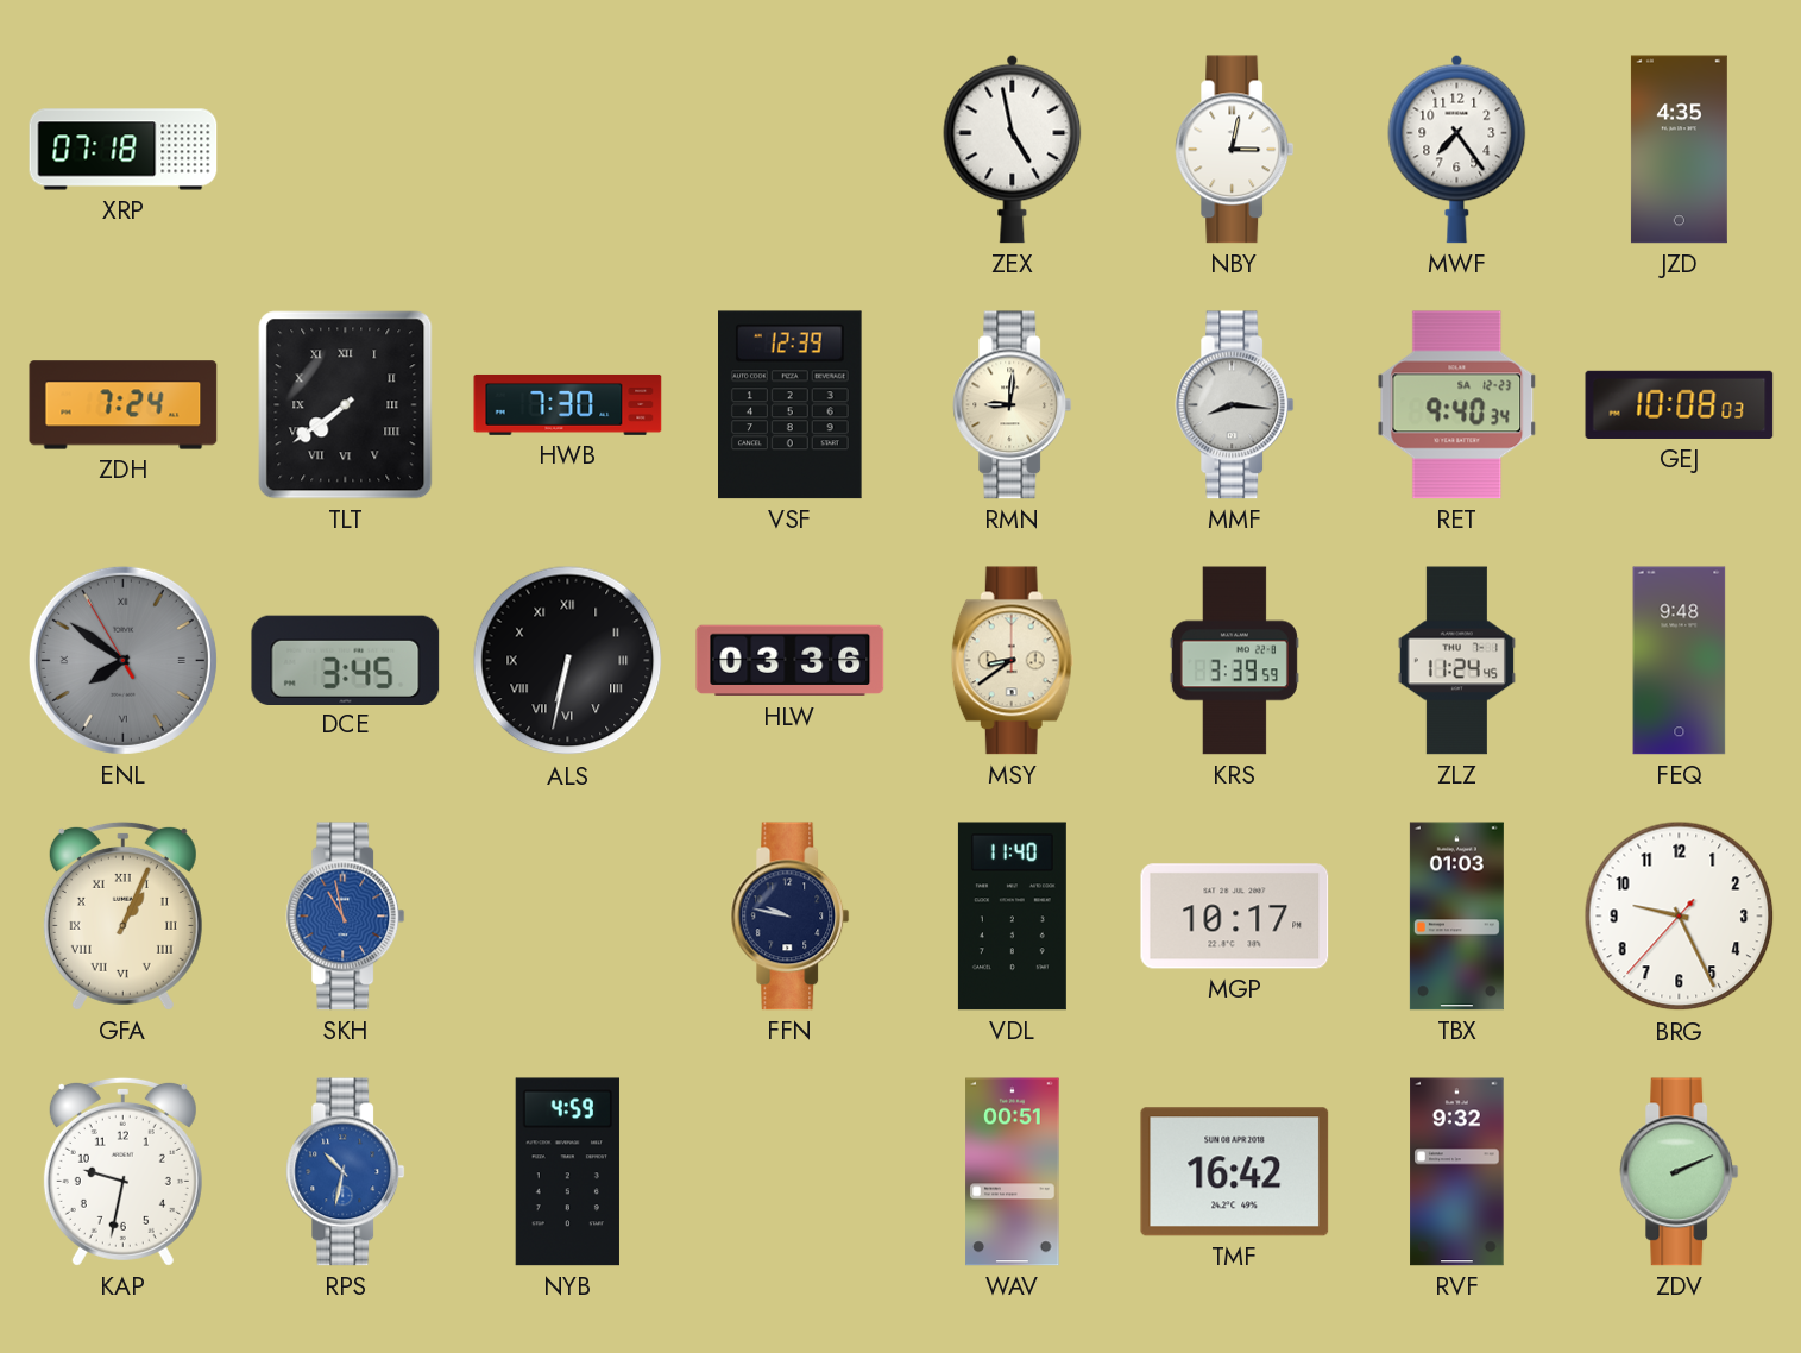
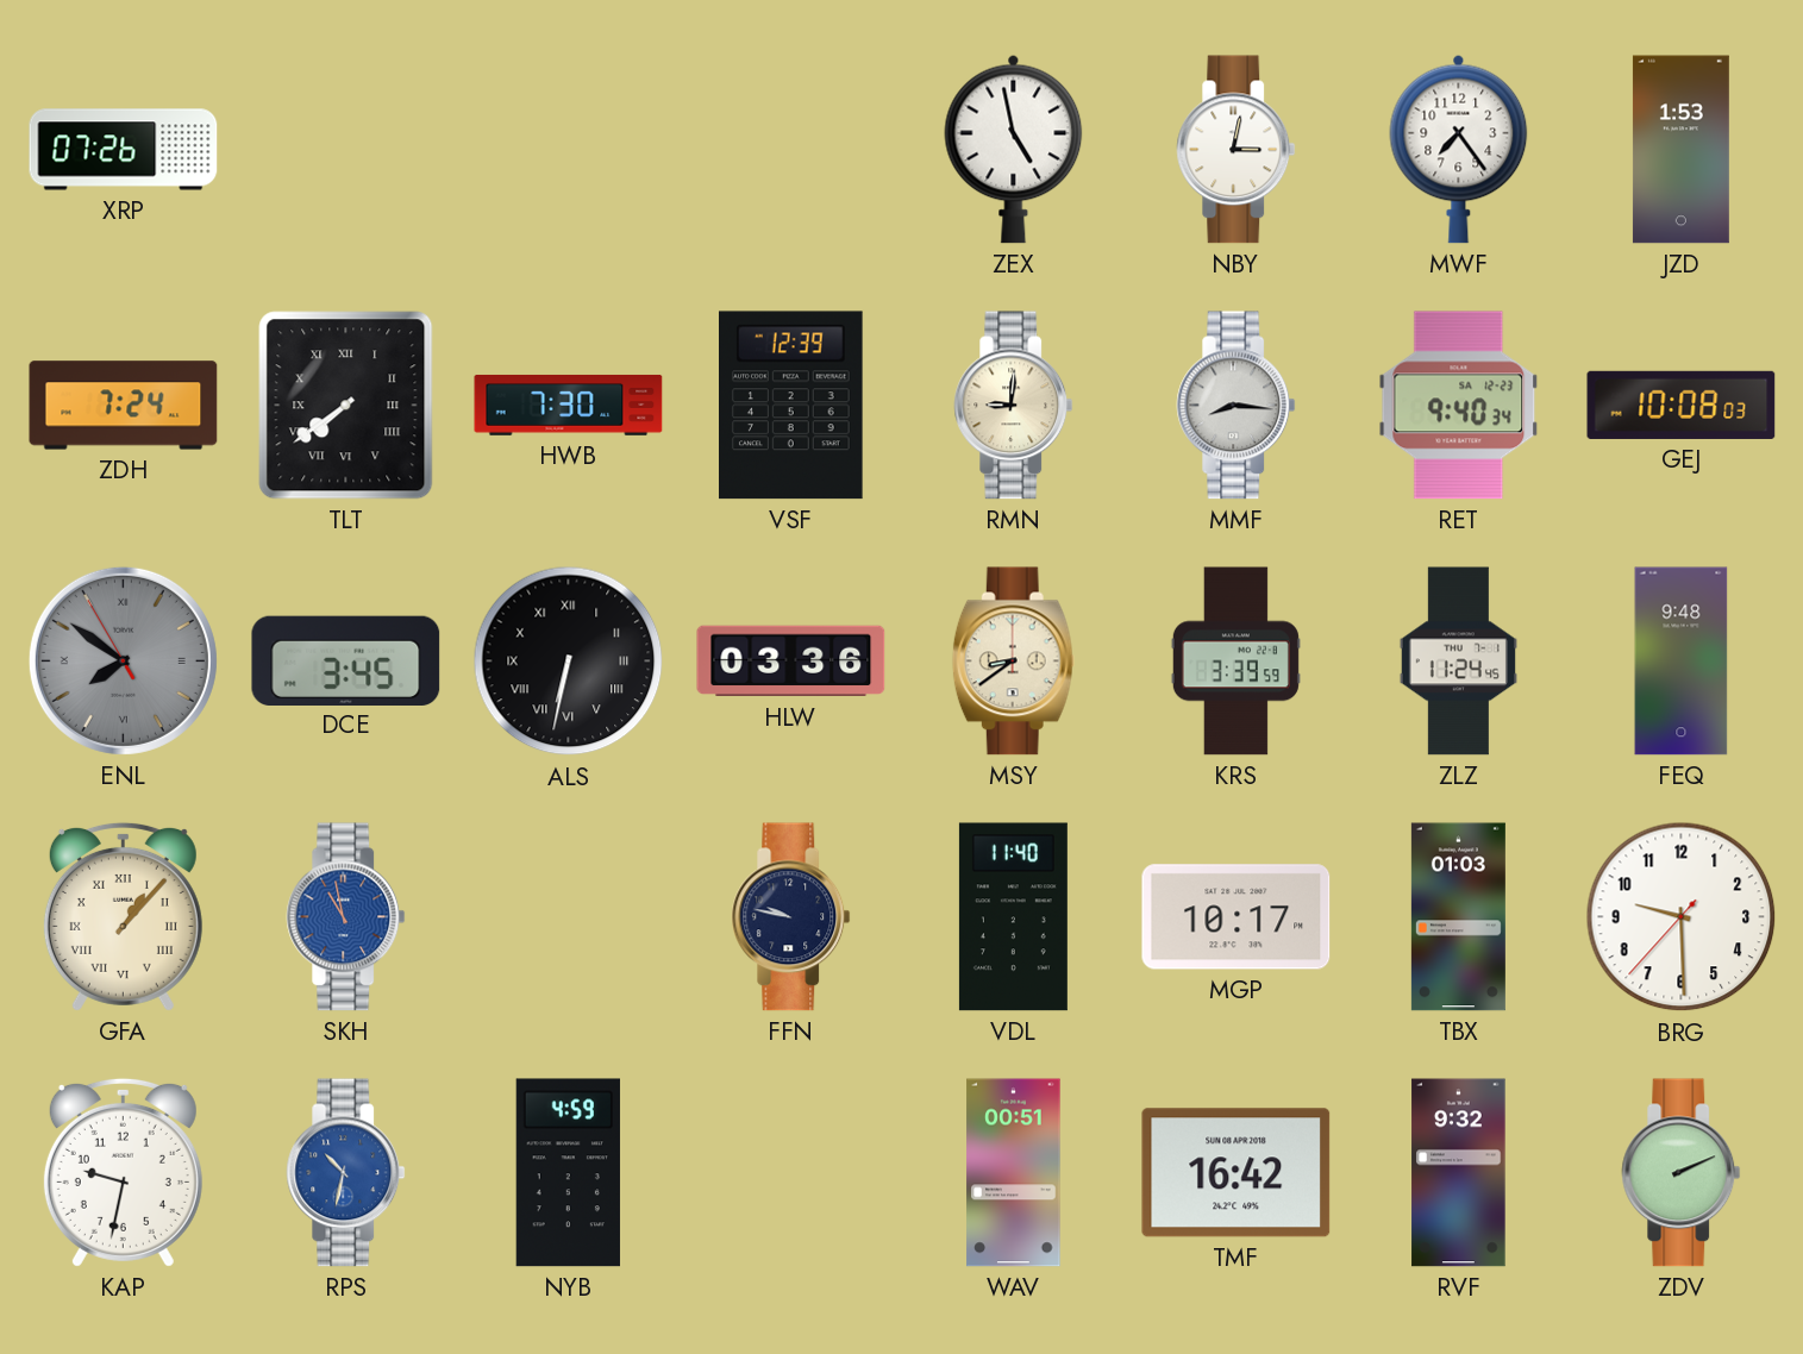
XRP: 07:18 -> 07:26
JZD: 4:35 -> 1:53
GFA: 1:04 -> 1:07
BRG: 9:25 -> 9:29
